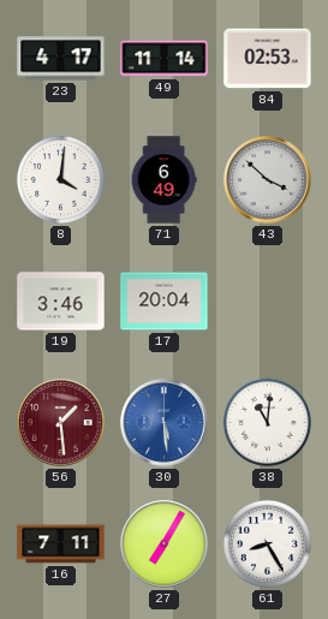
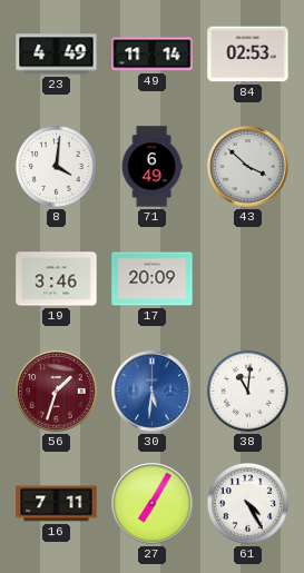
23: 4:17 -> 4:49
17: 20:04 -> 20:09
56: 1:29 -> 1:33
30: 5:29 -> 5:31
61: 8:25 -> 4:25
